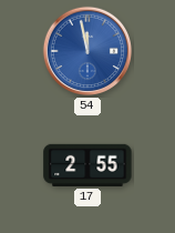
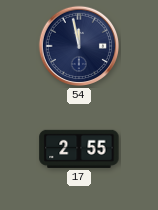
54 dial: blue -> navy
